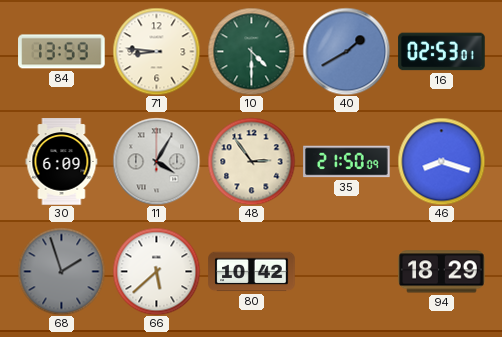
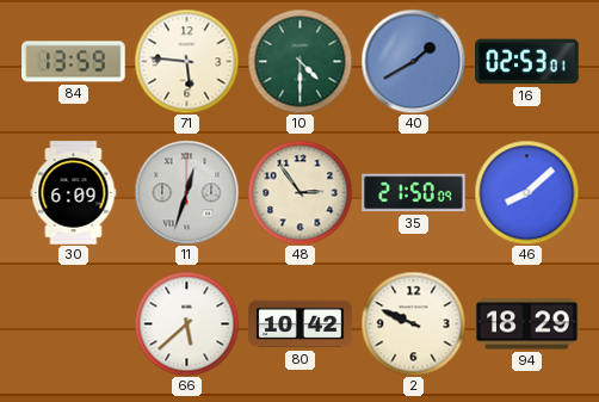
71: 8:46 -> 5:46
11: 4:05 -> 12:33
46: 8:18 -> 8:08
68: 1:57 -> none
2: none -> 9:49
